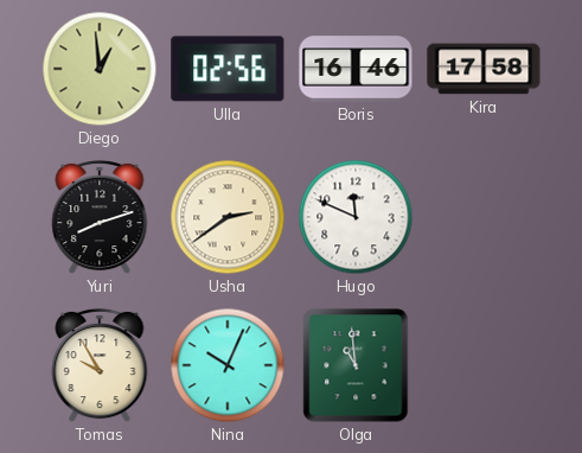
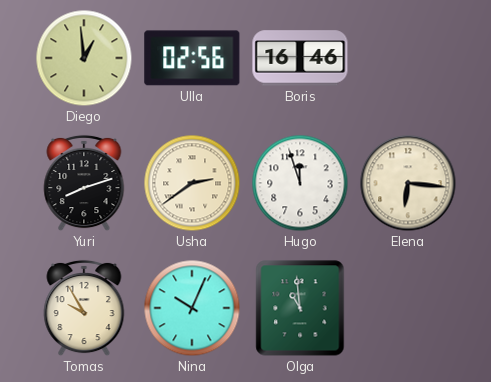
Kira: 17:58 -> none
Hugo: 11:49 -> 11:57
Elena: none -> 6:16
